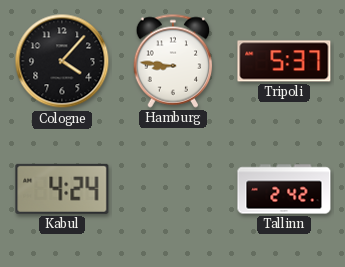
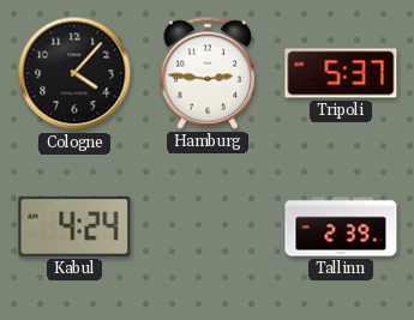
Hamburg: 8:46 -> 2:46
Tallinn: 2:42 -> 2:39
